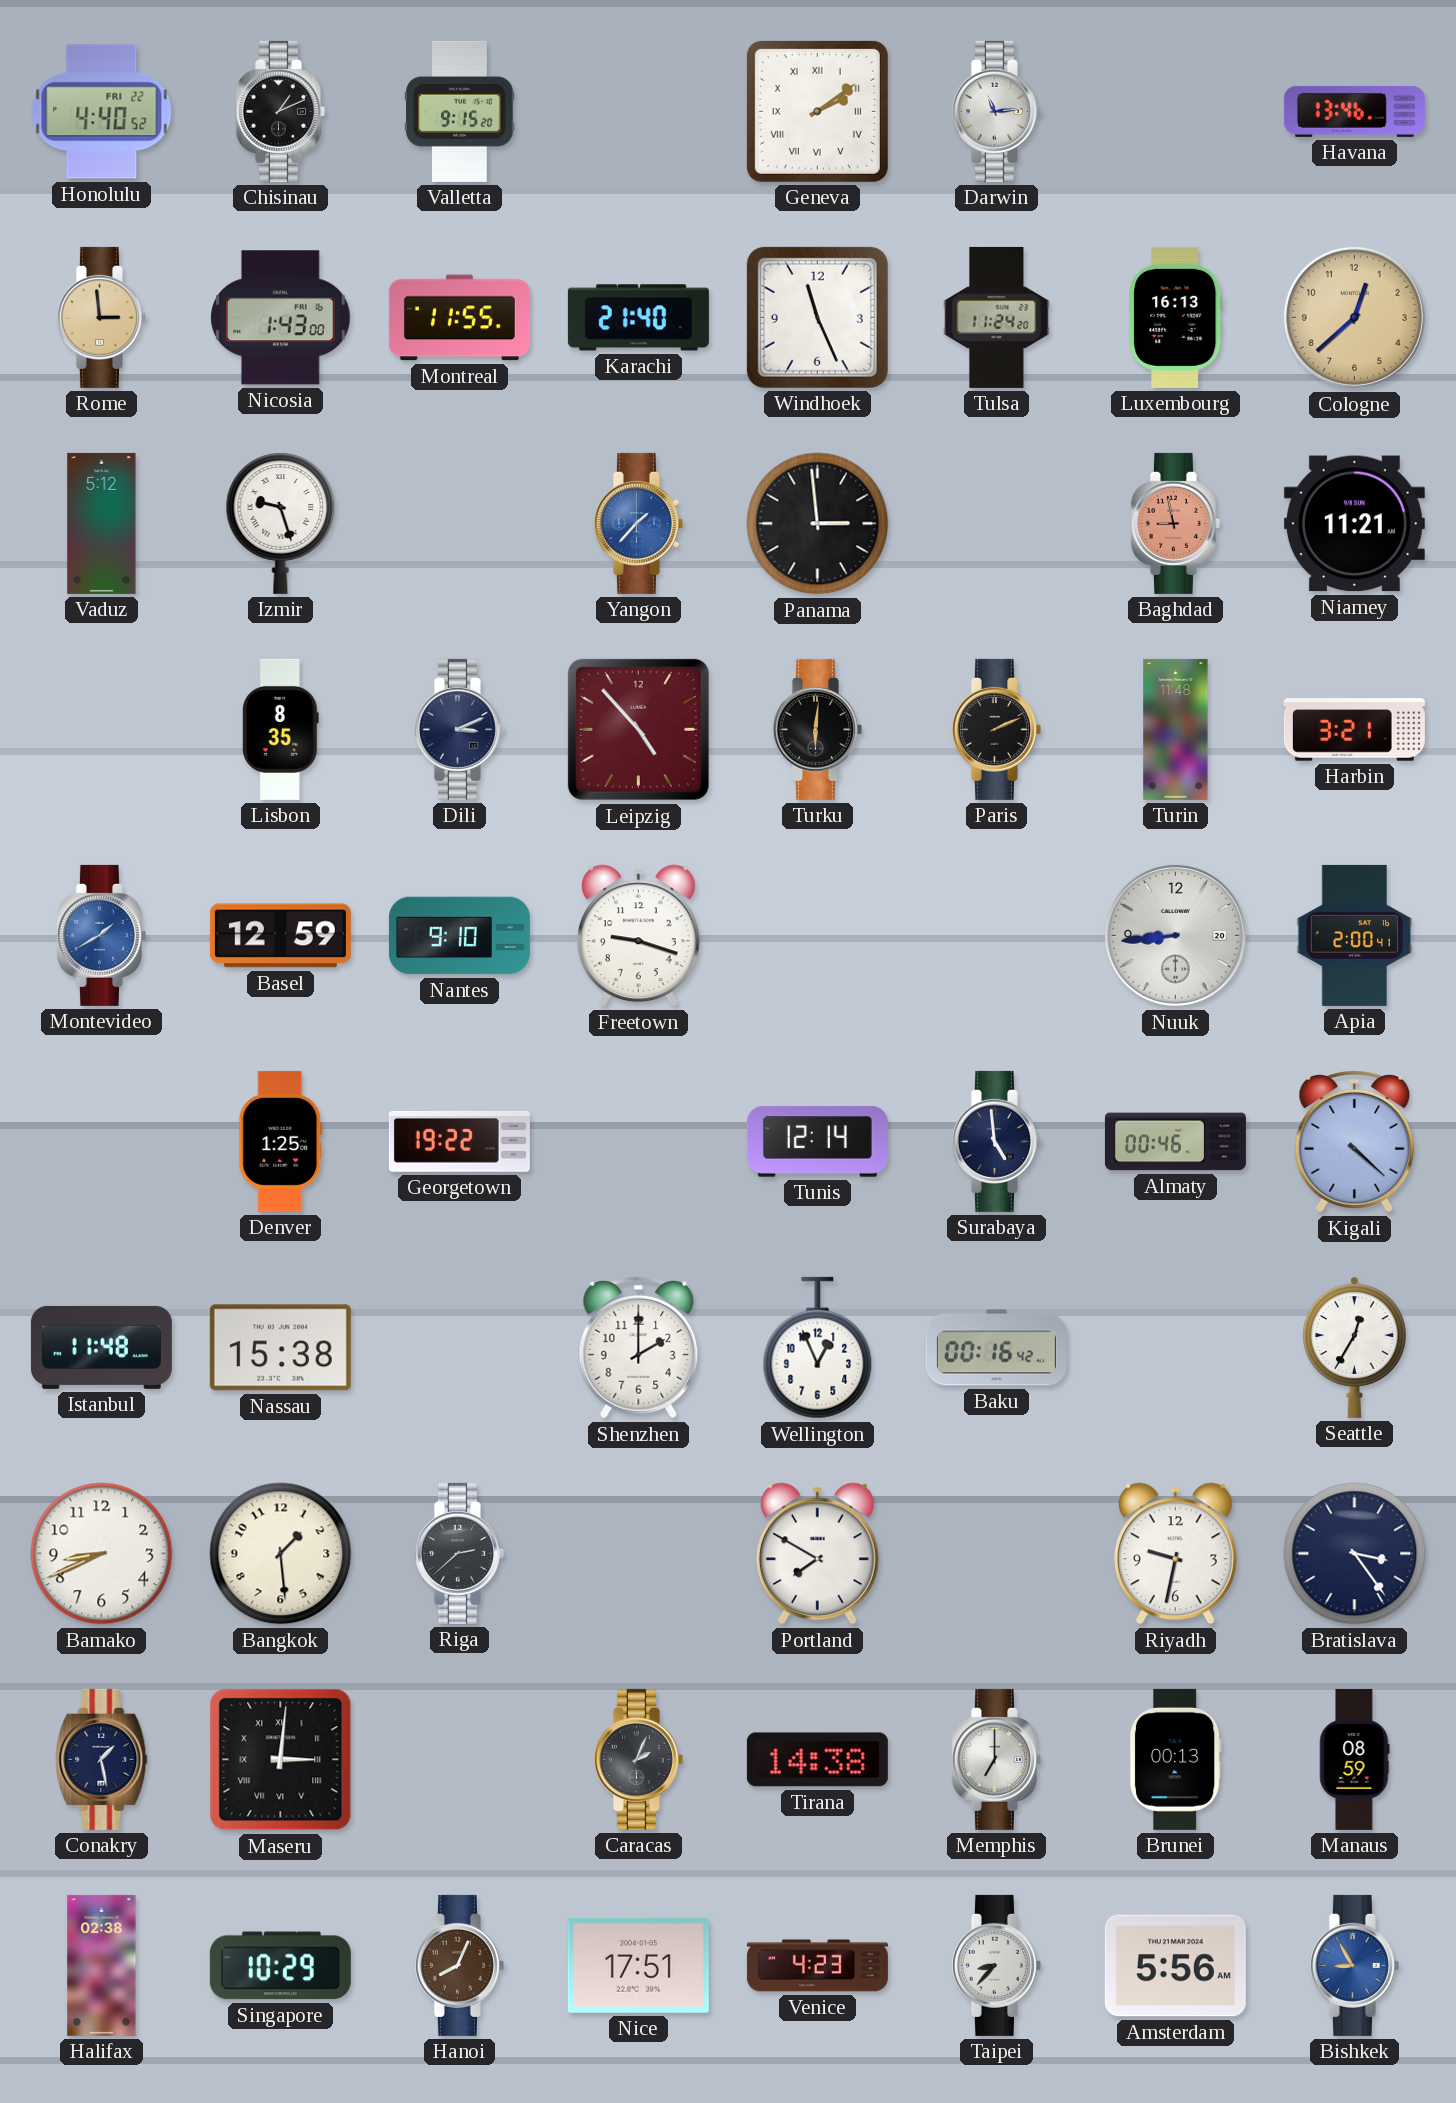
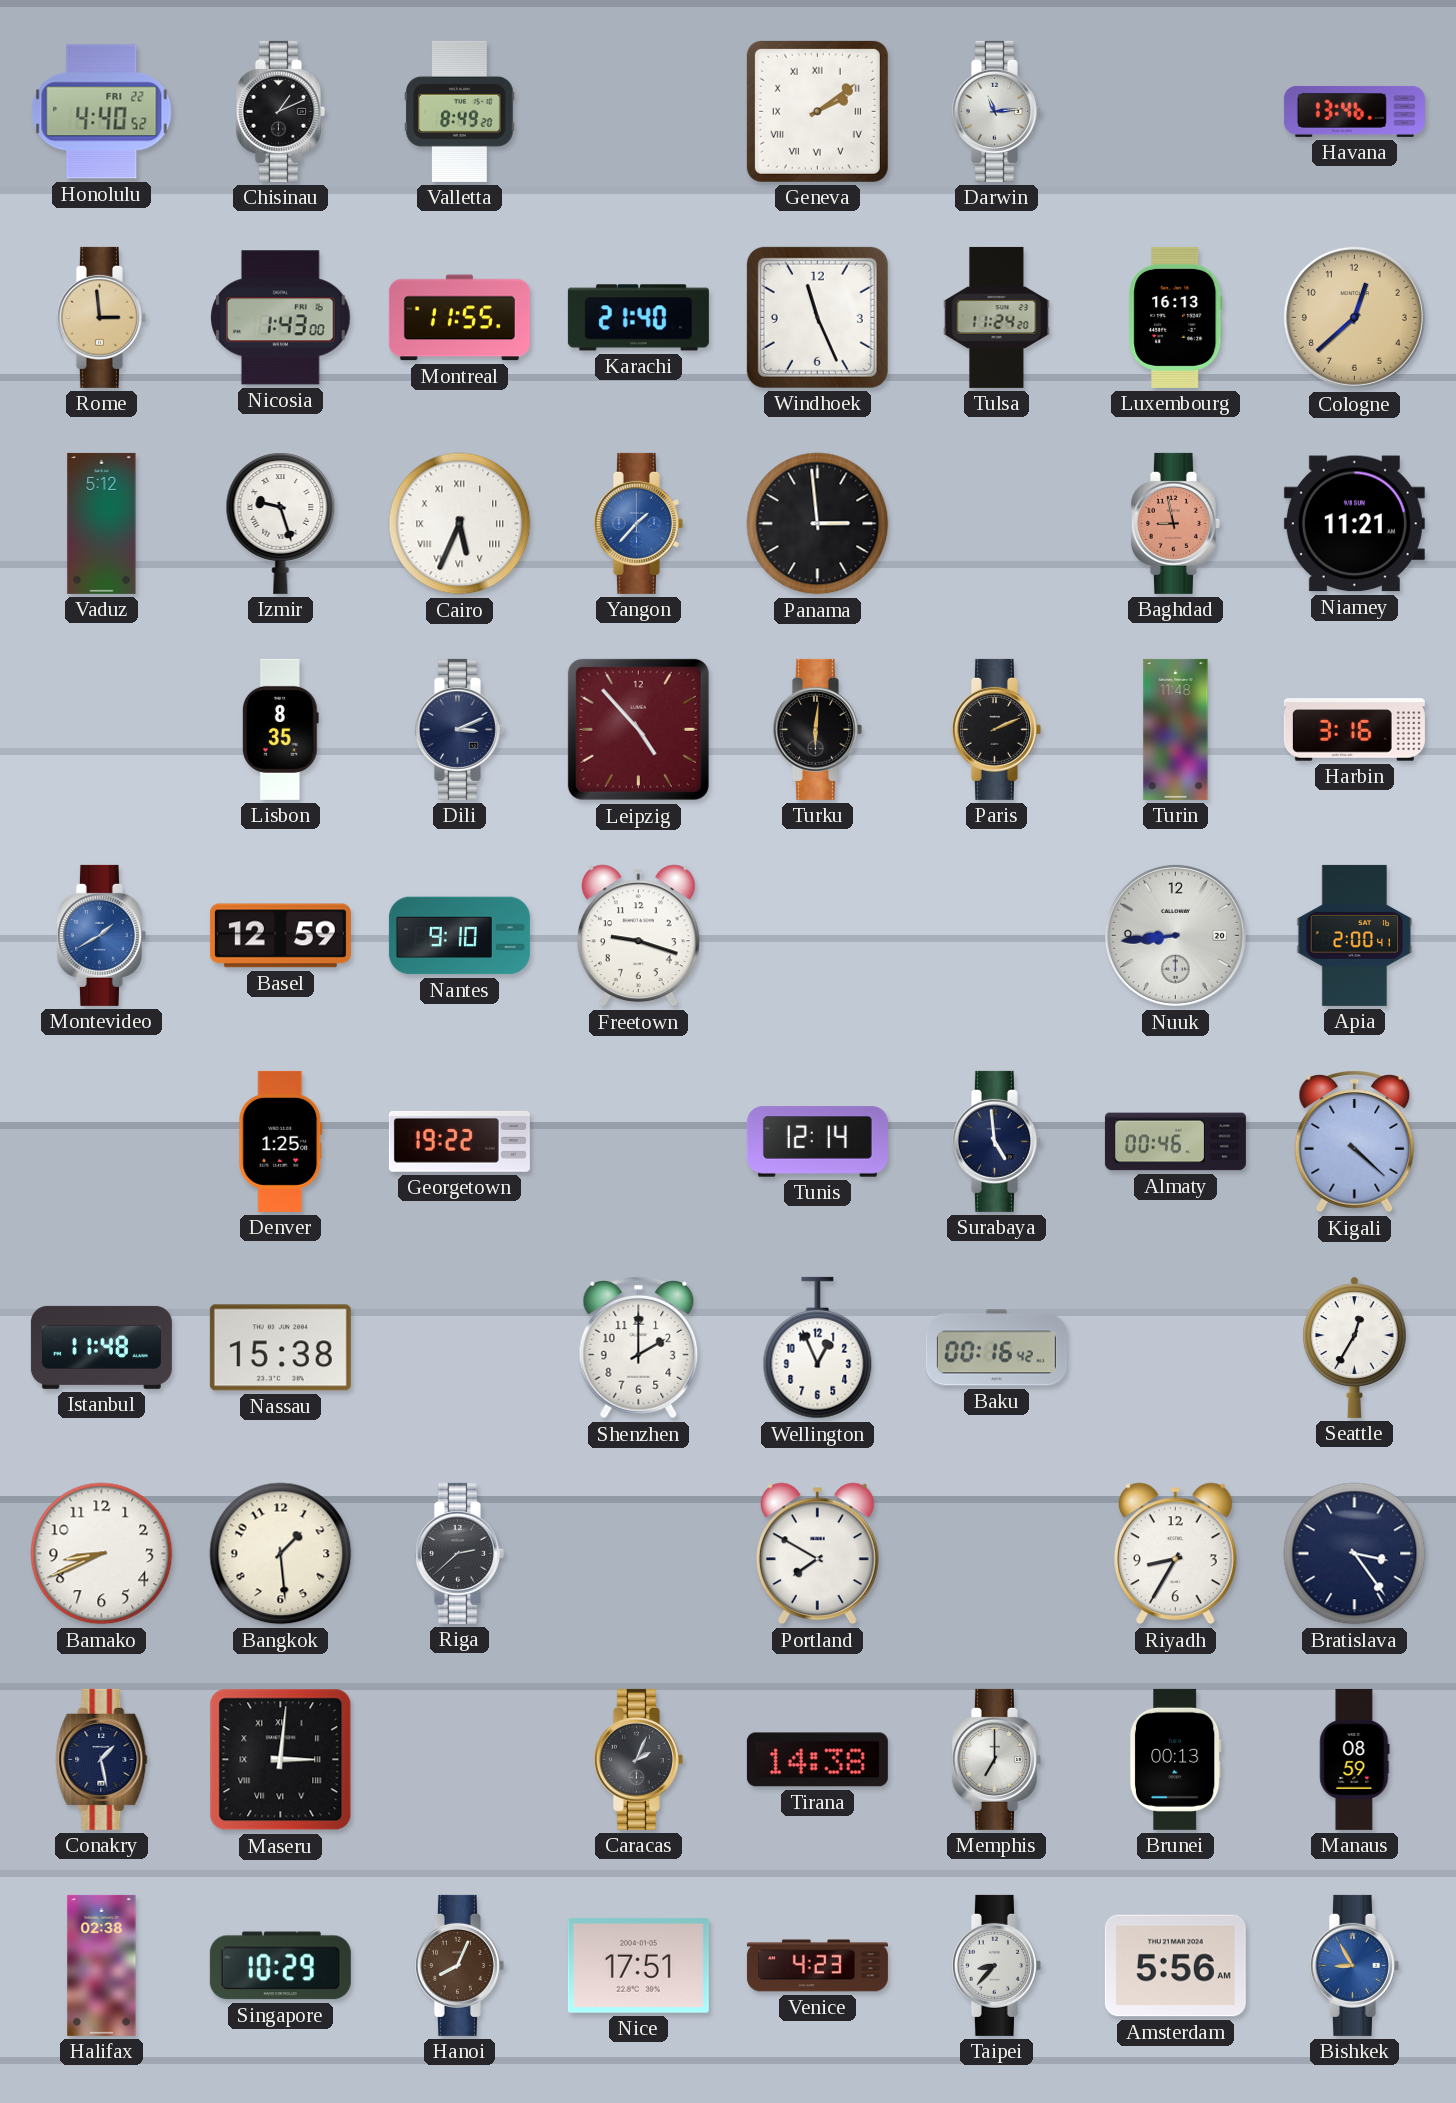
Valletta: 9:15 -> 8:49
Cairo: none -> 5:34
Harbin: 3:21 -> 3:16
Riyadh: 9:32 -> 8:35
